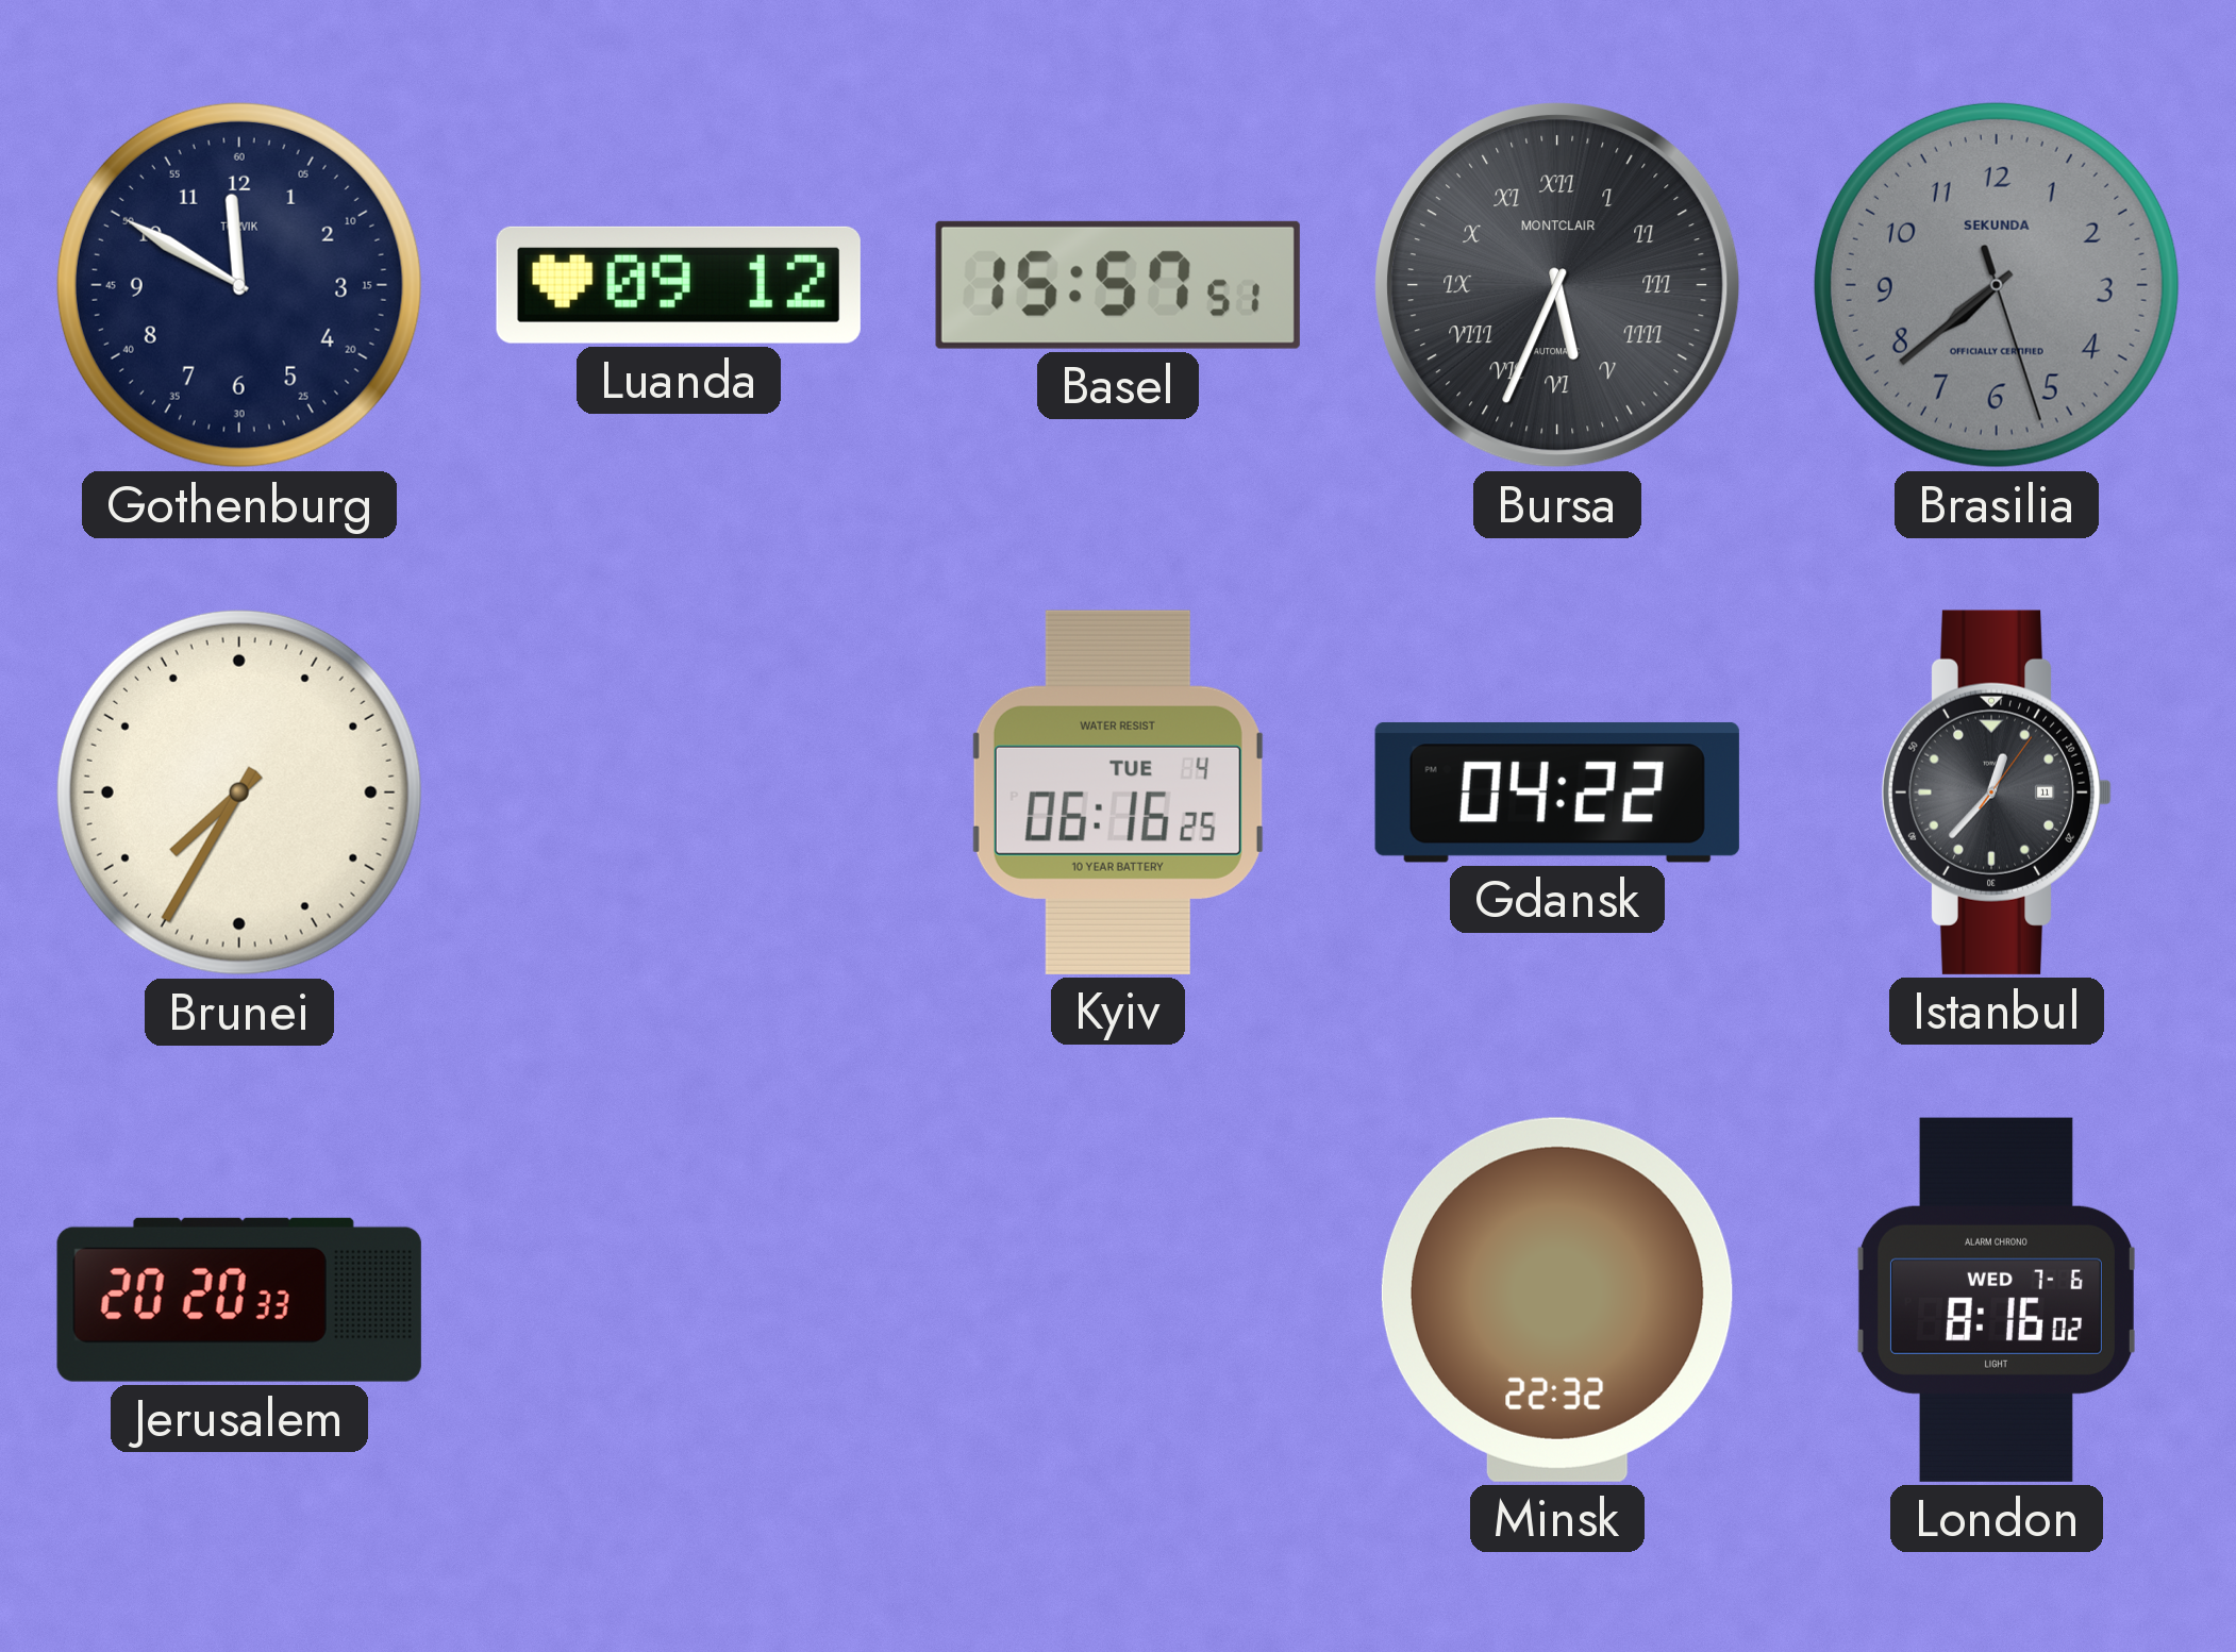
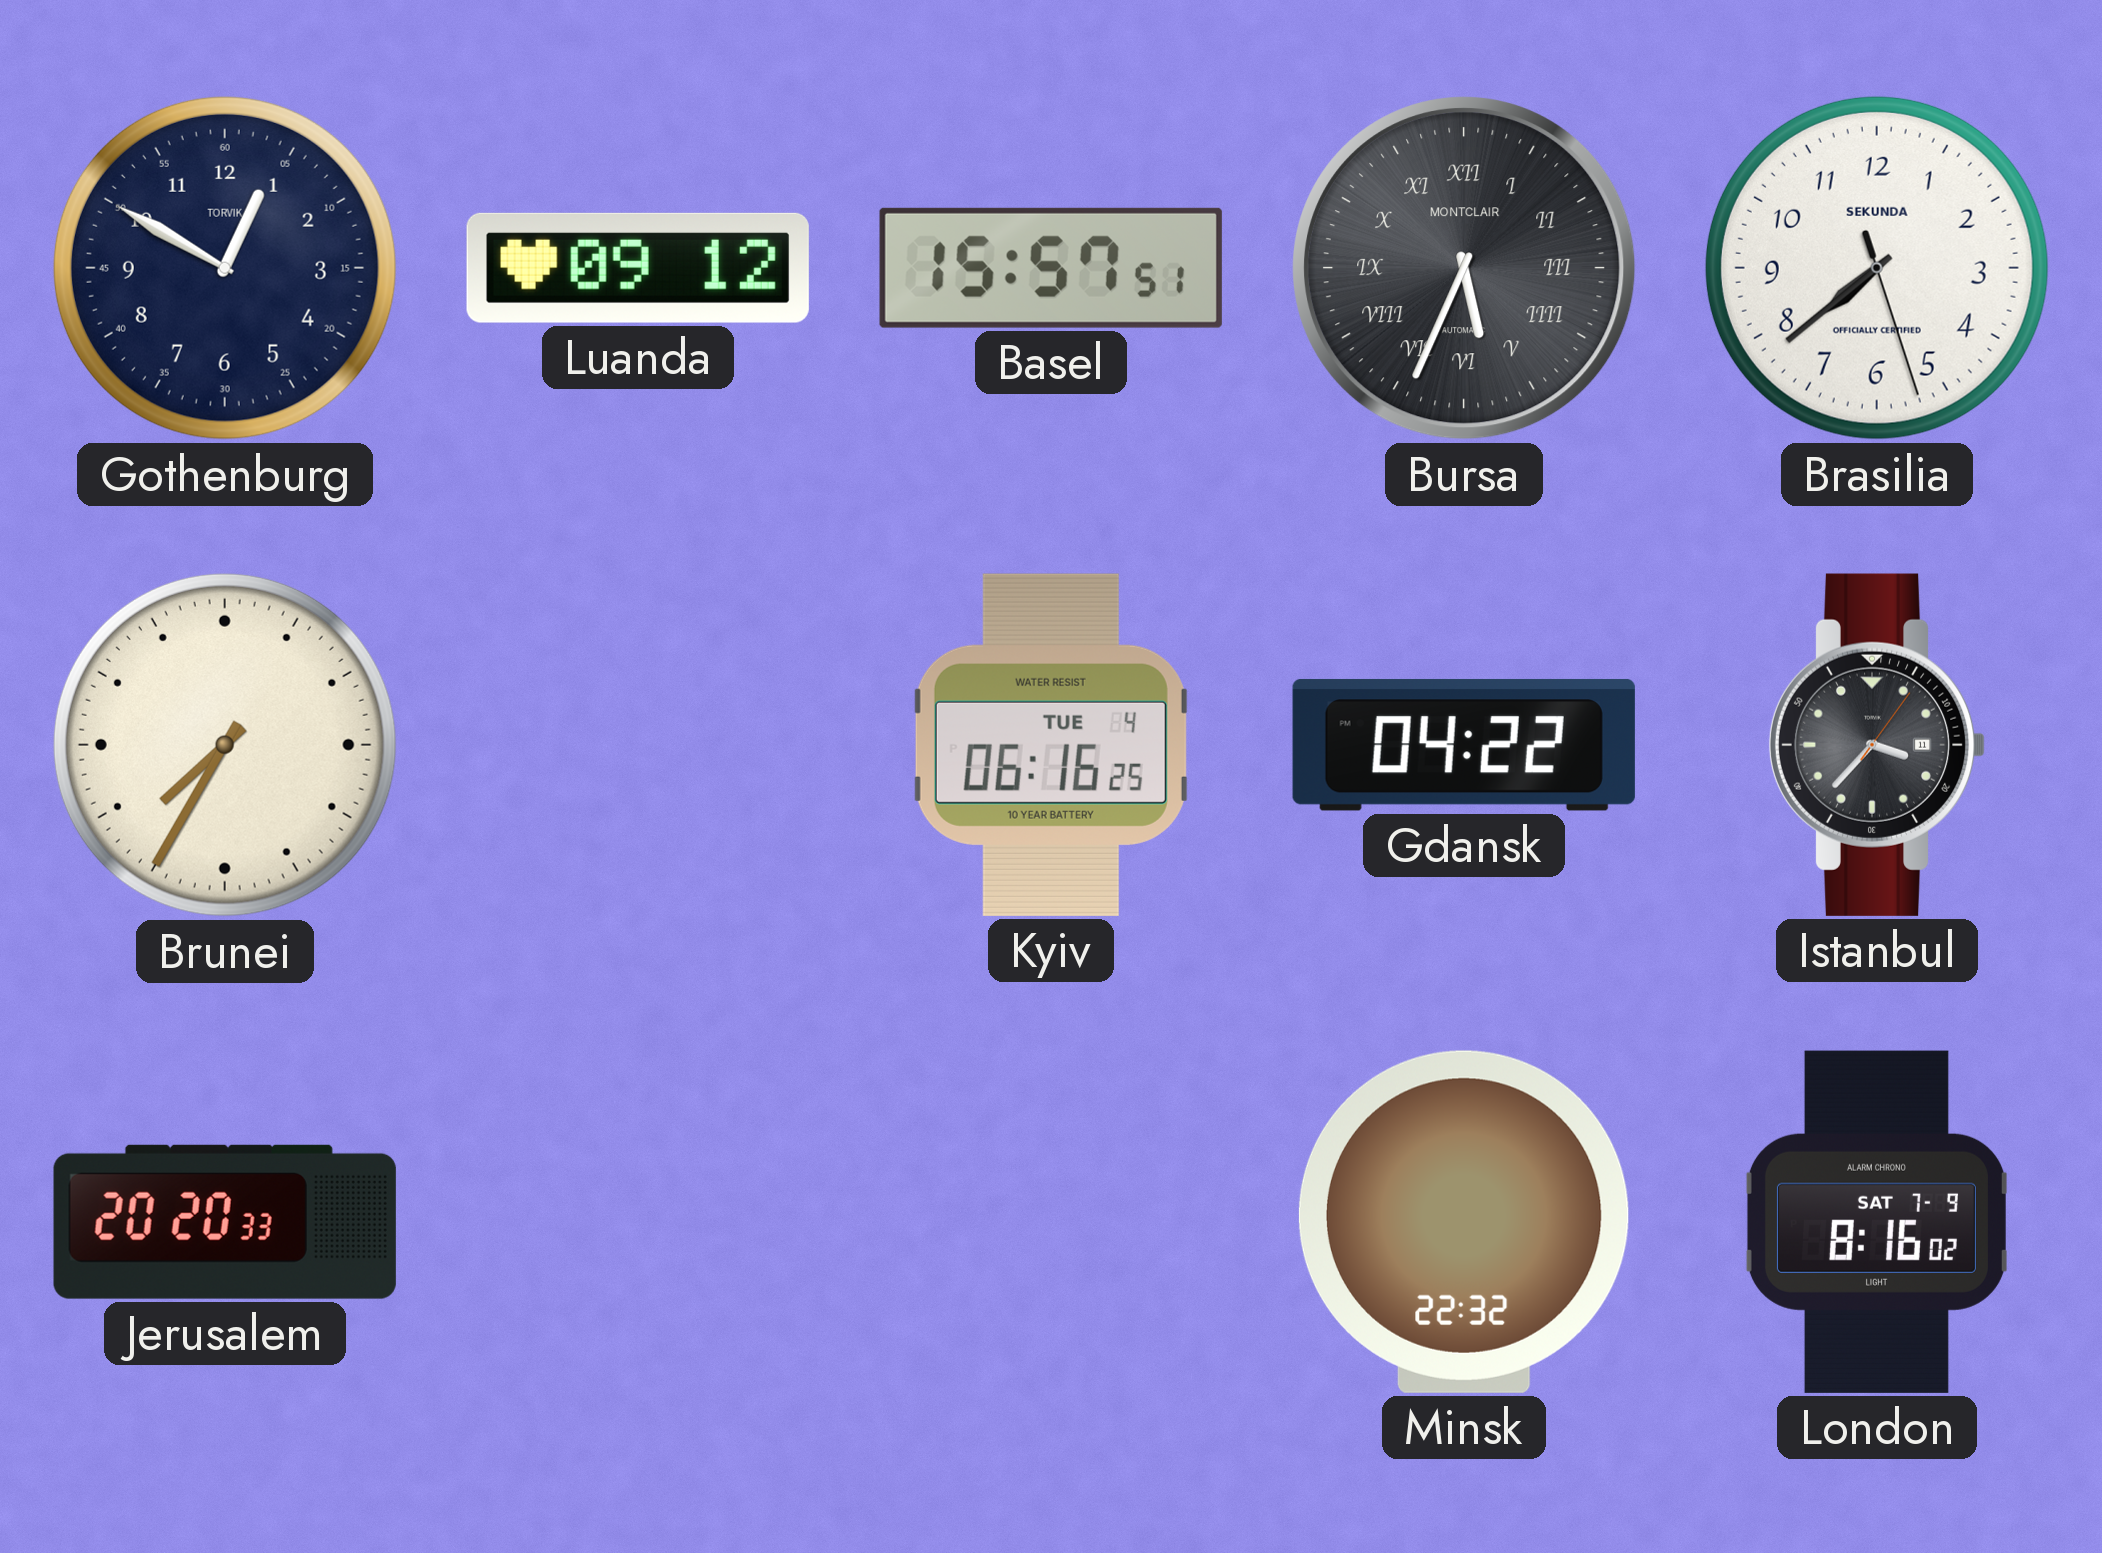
Gothenburg: 11:50 -> 12:50
Brasilia dial: grey -> white
Istanbul: 12:37 -> 3:37
London date: WED 7-6 -> SAT 7-9
